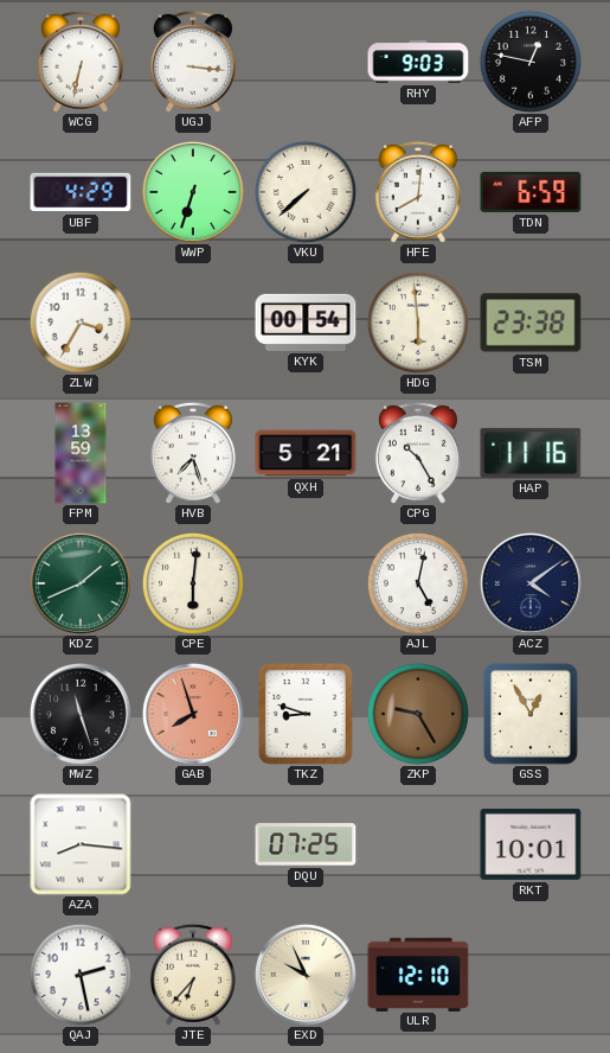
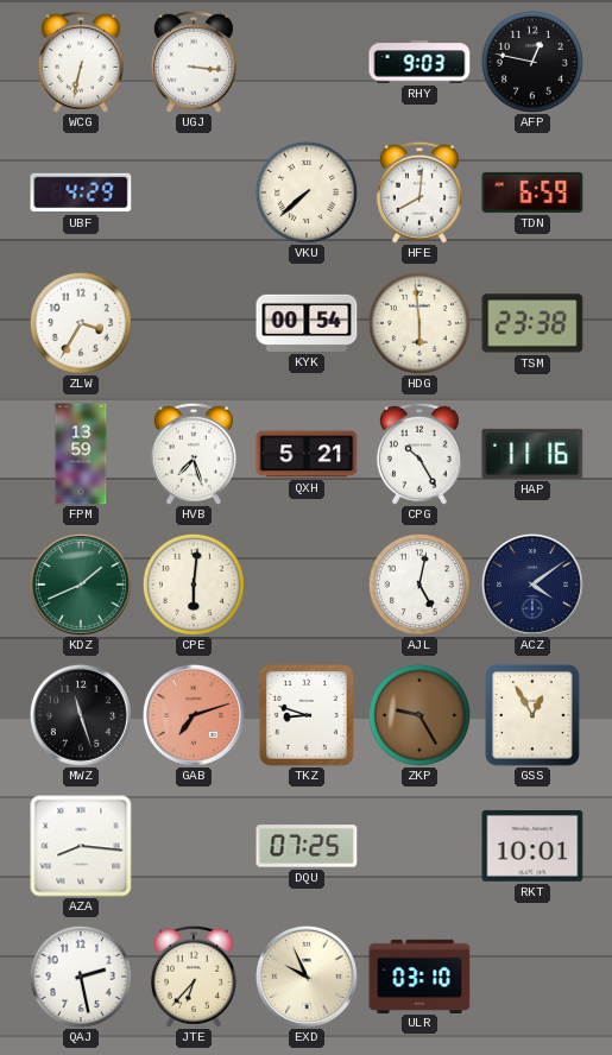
WWP: 6:33 -> none
GAB: 7:57 -> 7:12
ULR: 12:10 -> 03:10
